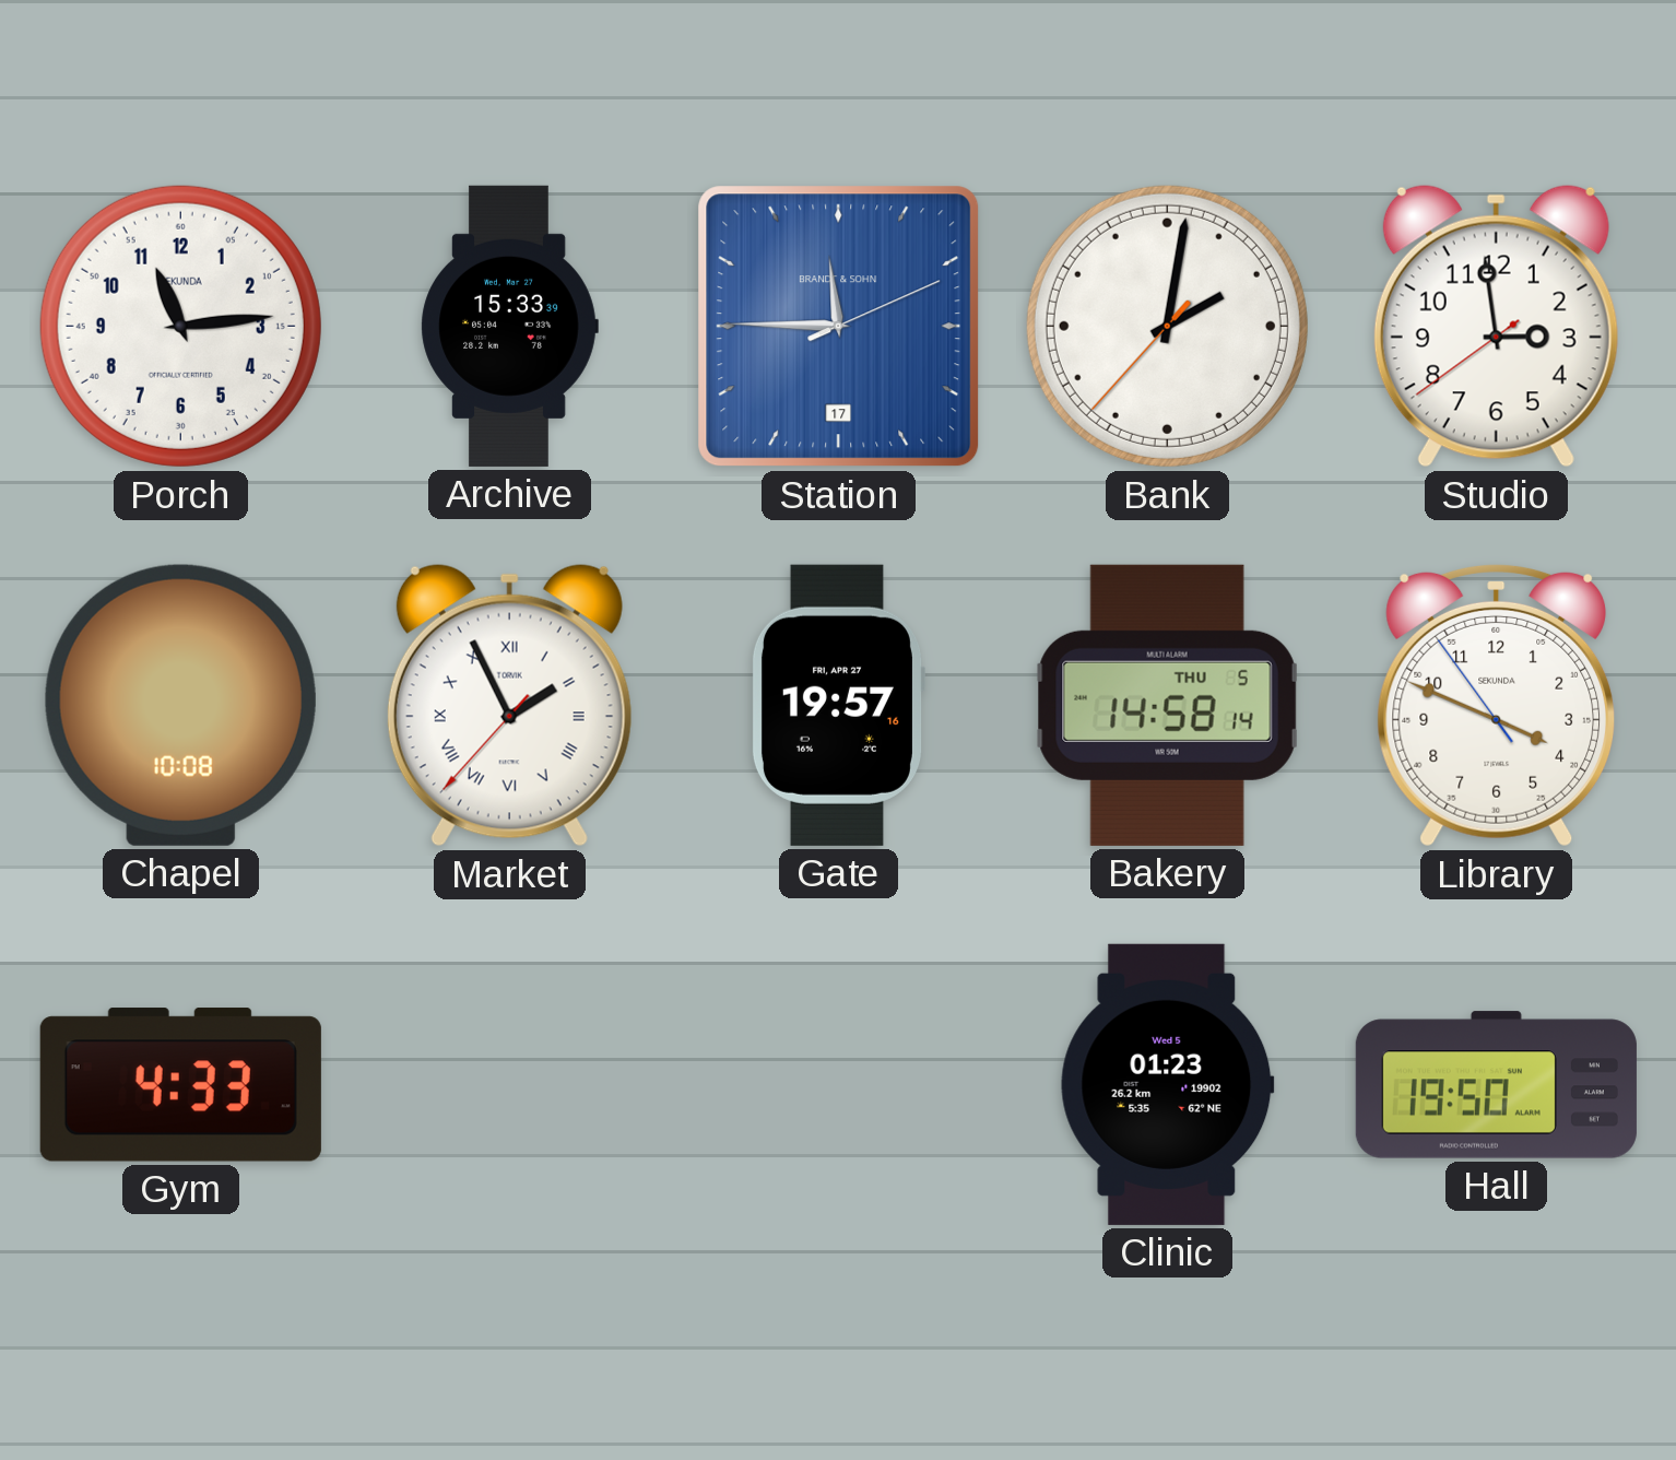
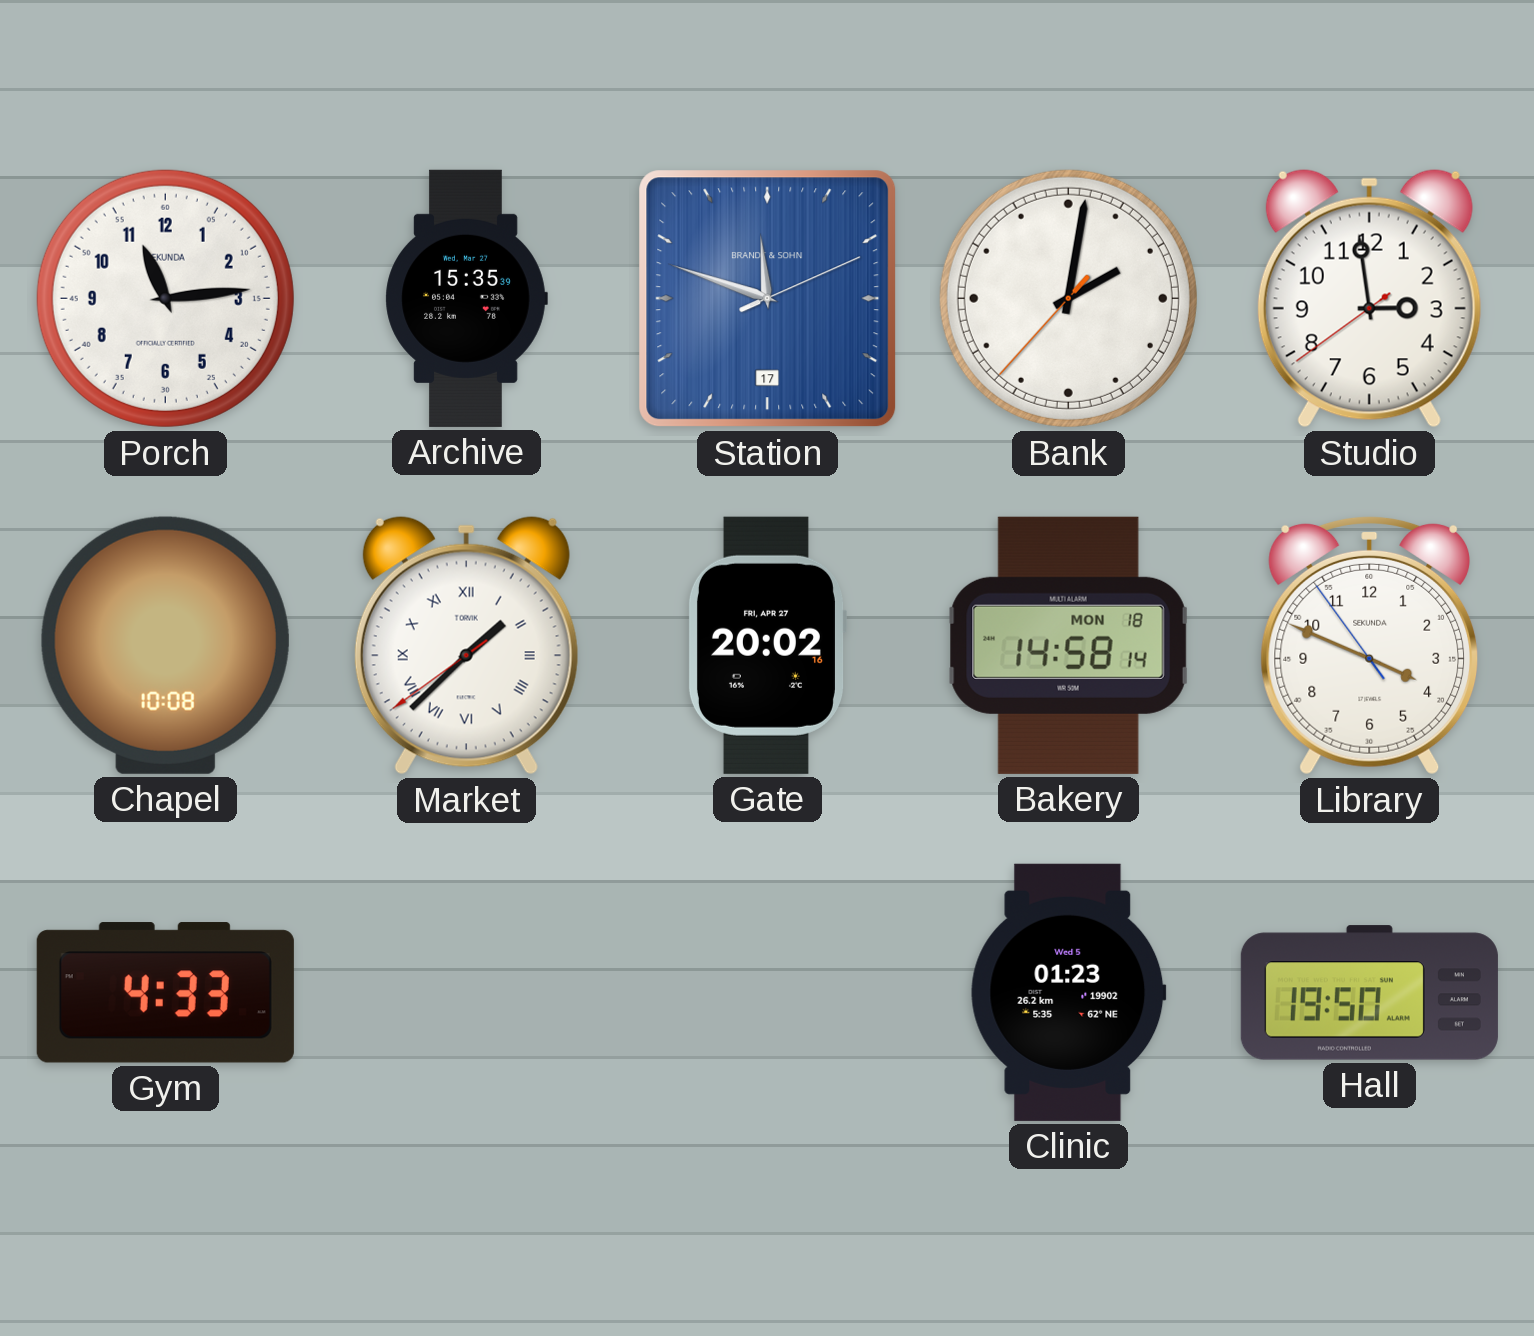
Archive: 15:33 -> 15:35
Station: 11:45 -> 11:48
Market: 1:55 -> 1:37
Gate: 19:57 -> 20:02
Bakery date: THU 5 -> MON 18
